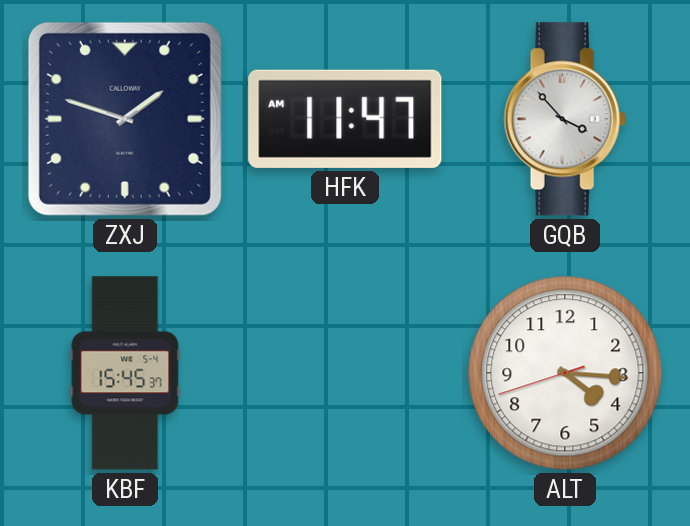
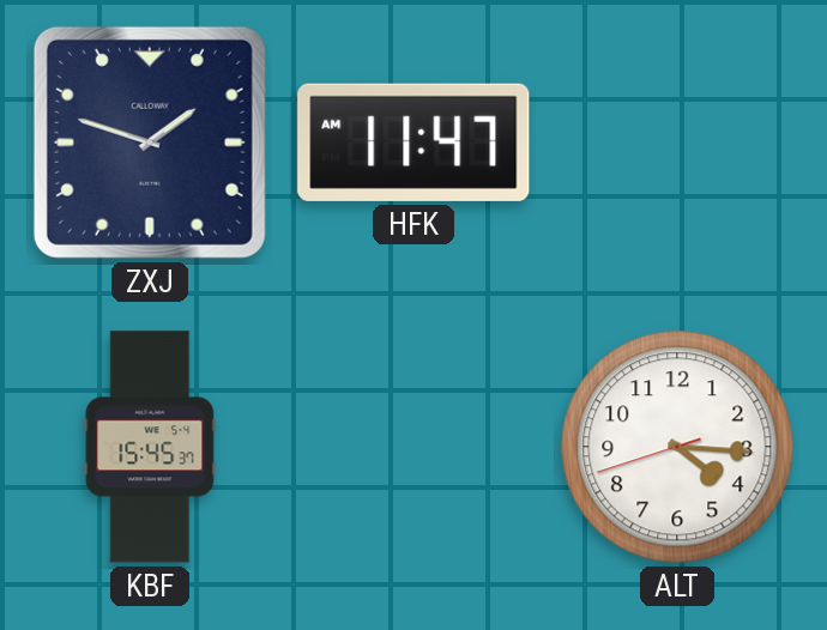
GQB: 3:53 -> none
